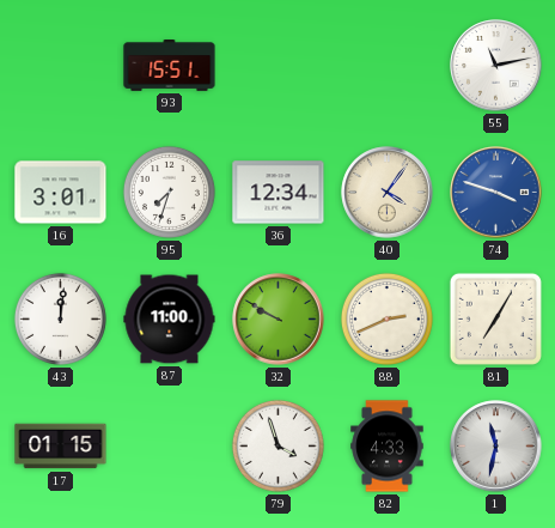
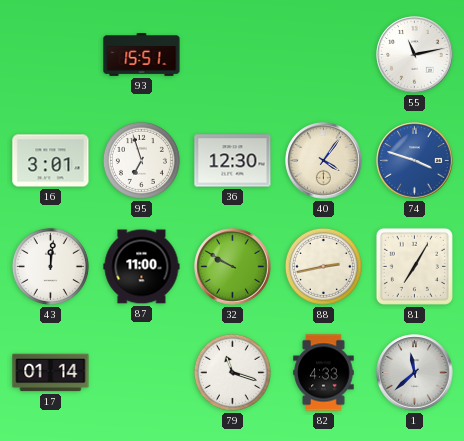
95: 7:33 -> 6:57
36: 12:34 -> 12:30
88: 2:41 -> 2:43
17: 01:15 -> 01:14
79: 3:57 -> 11:18
1: 11:32 -> 11:38
